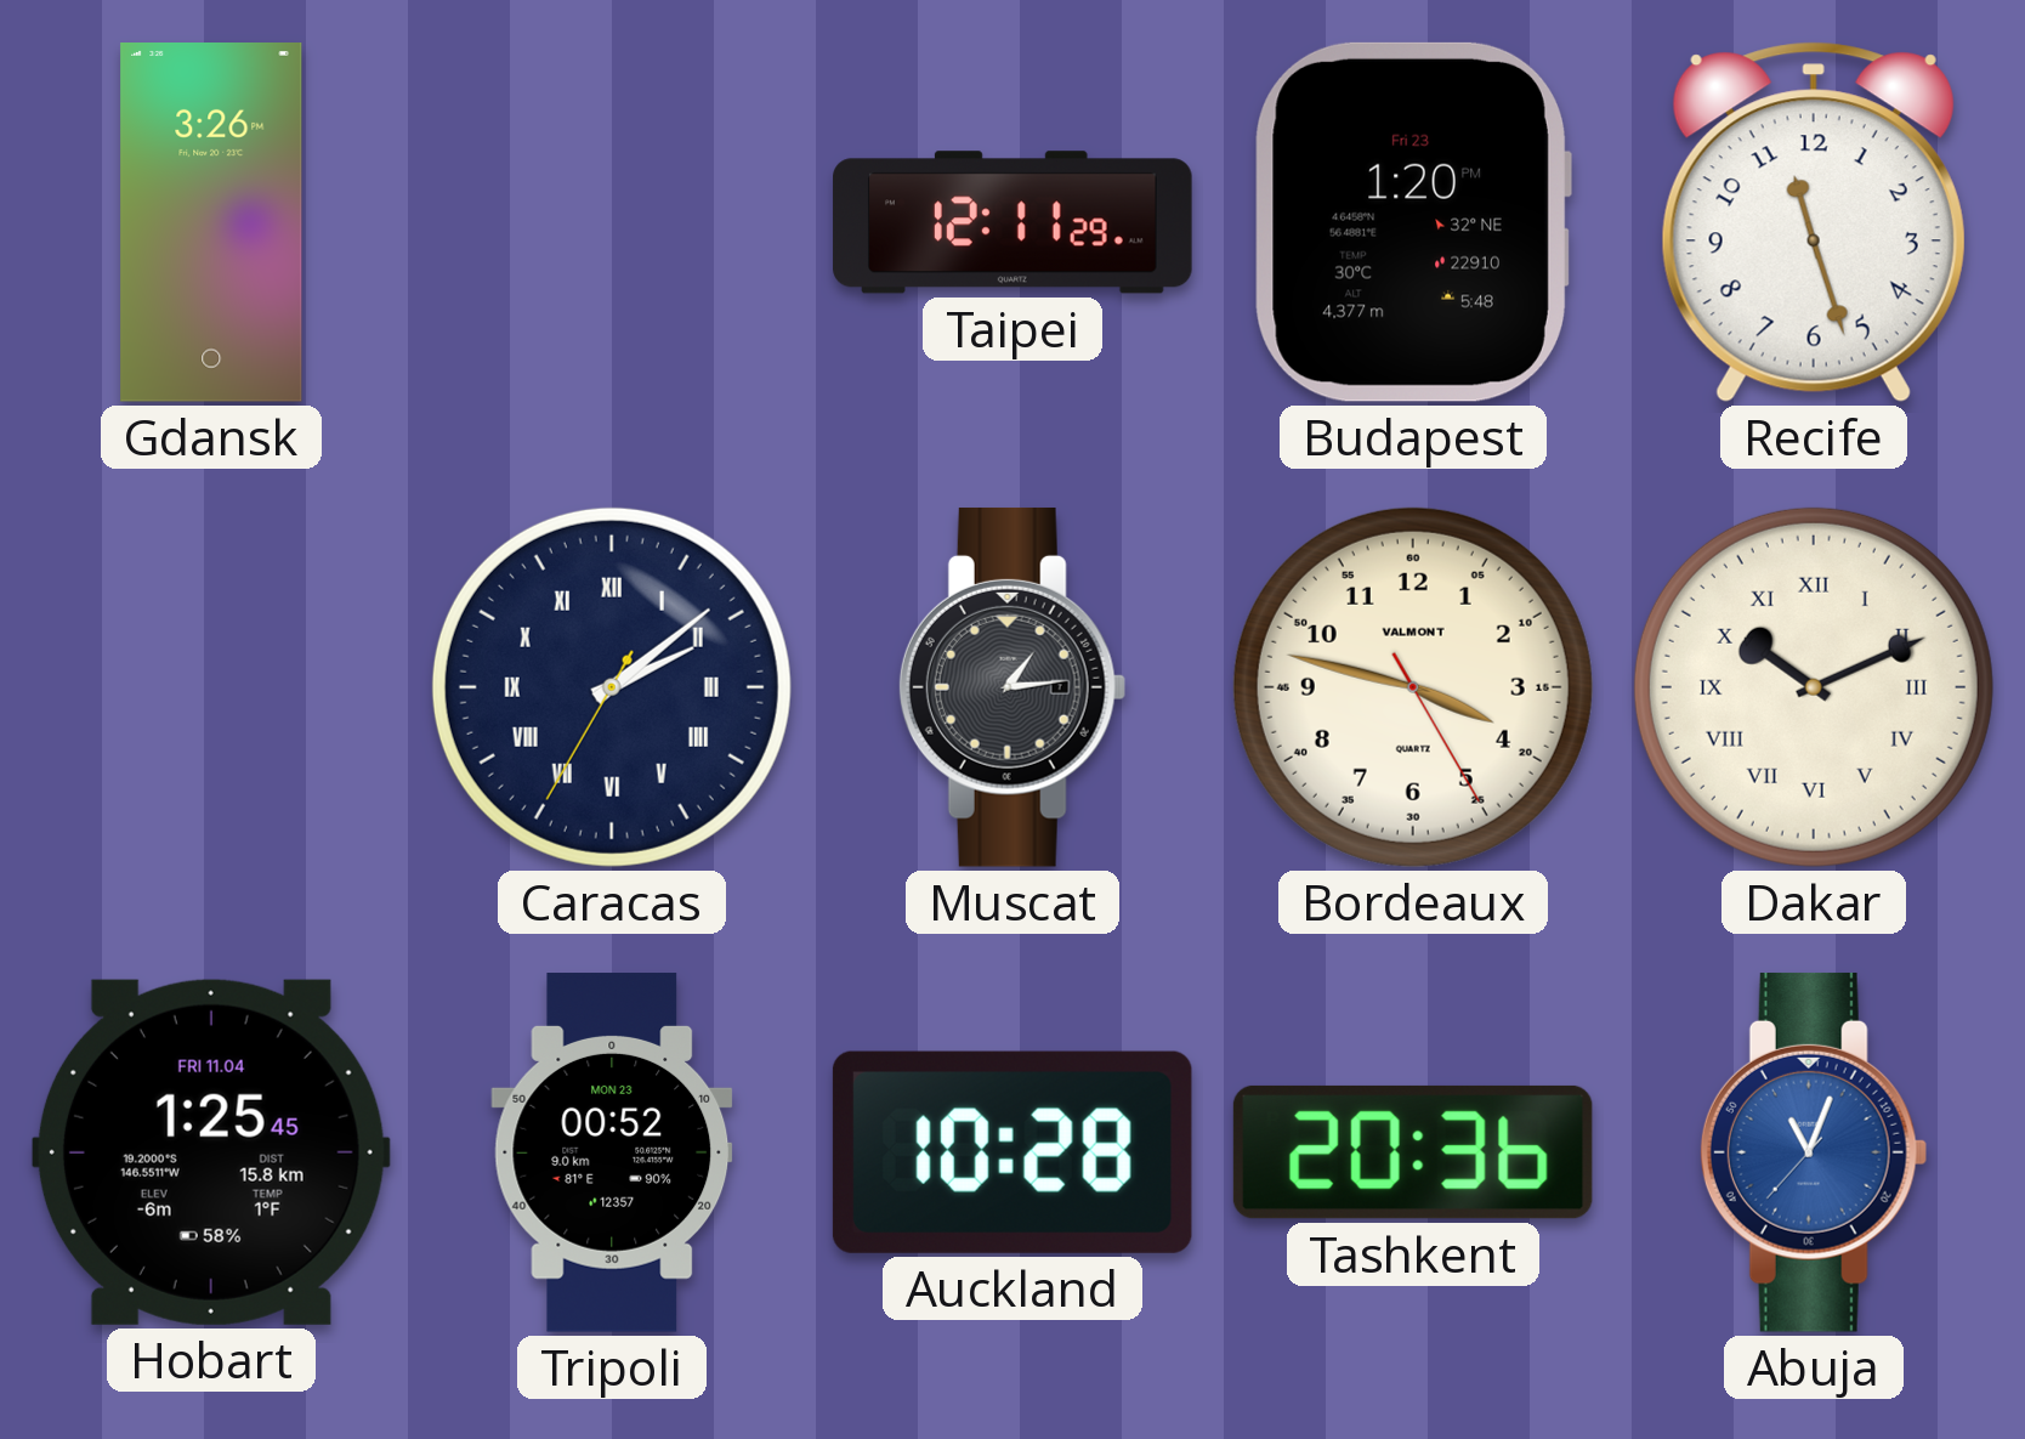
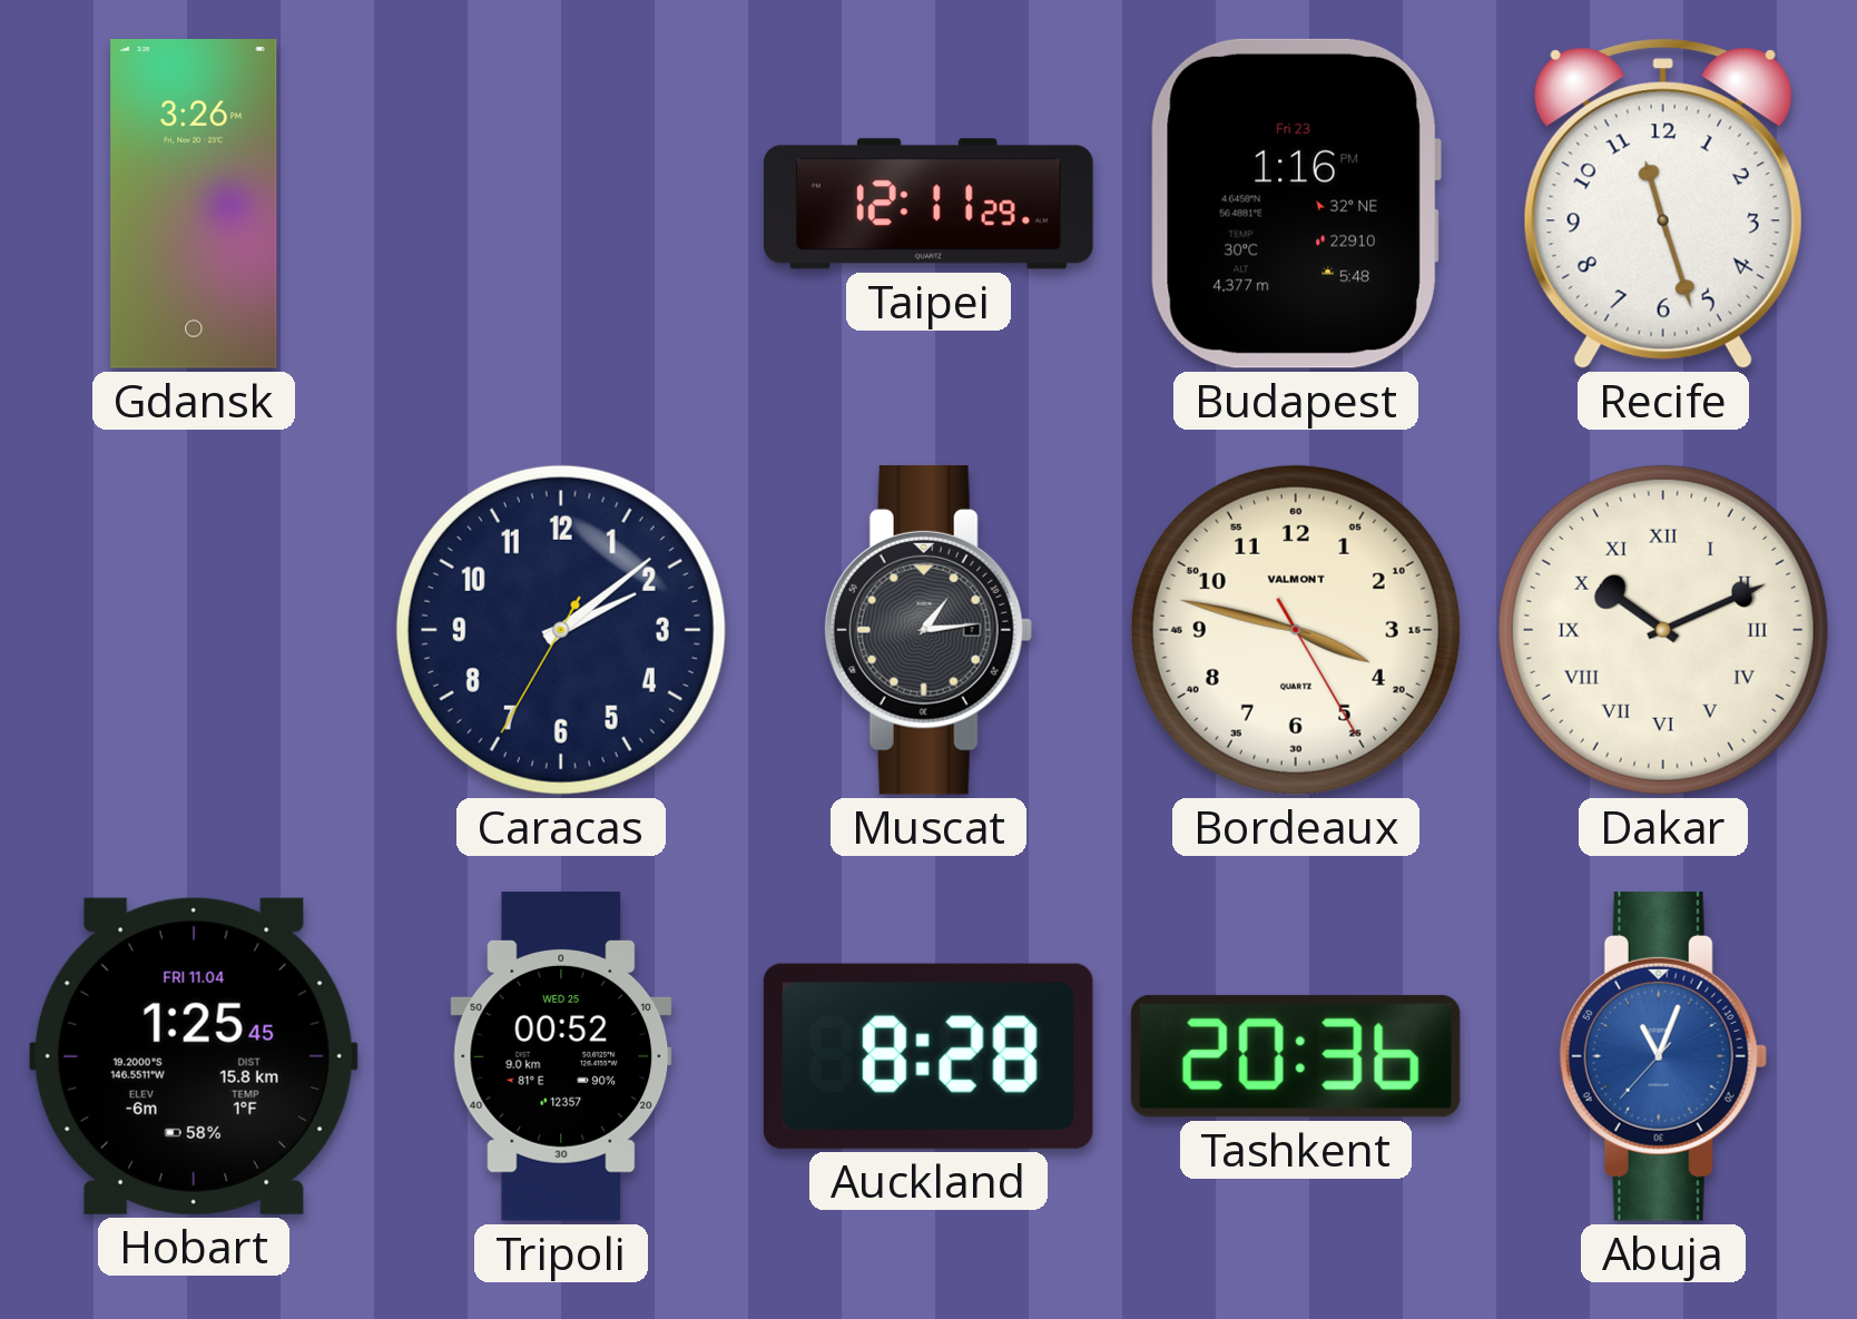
Budapest: 1:20 -> 1:16
Caracas numerals: Roman -> Arabic
Tripoli date: MON 23 -> WED 25
Auckland: 10:28 -> 8:28
